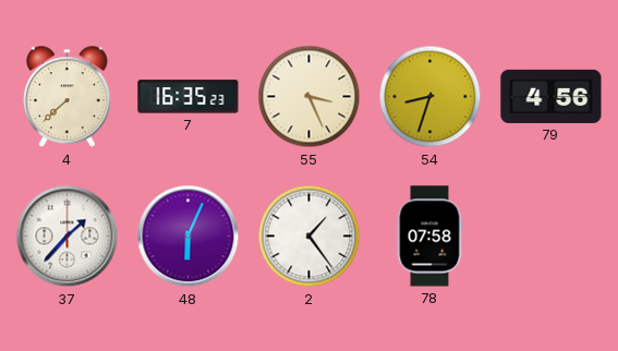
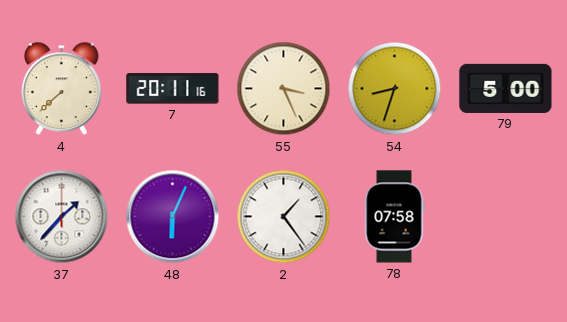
7: 16:35 -> 20:11
79: 4:56 -> 5:00
